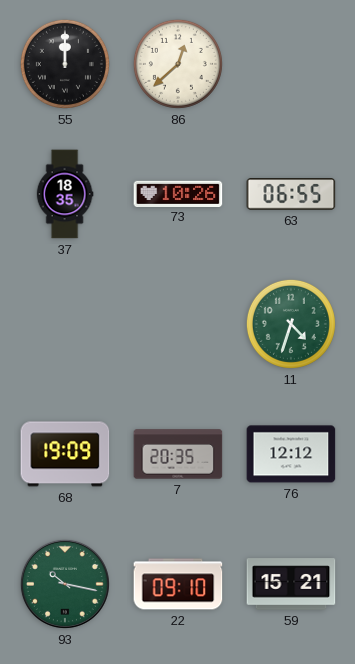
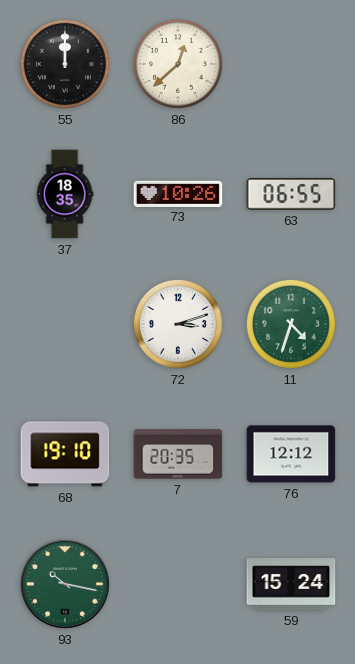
72: none -> 3:12
68: 19:09 -> 19:10
22: 09:10 -> none
59: 15:21 -> 15:24
